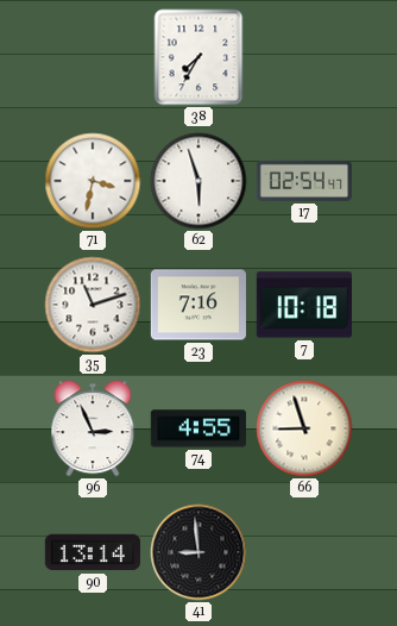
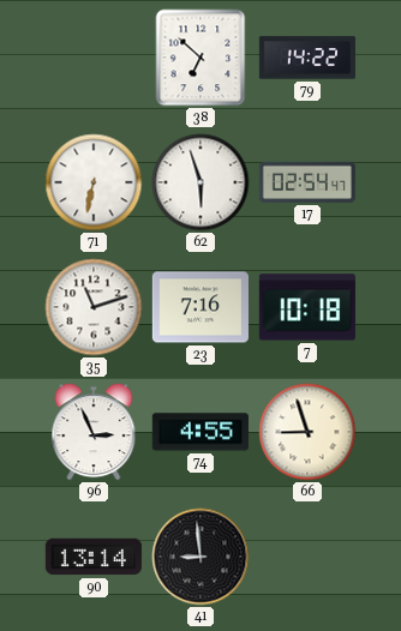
38: 7:35 -> 6:52
79: none -> 14:22
71: 3:32 -> 6:32
